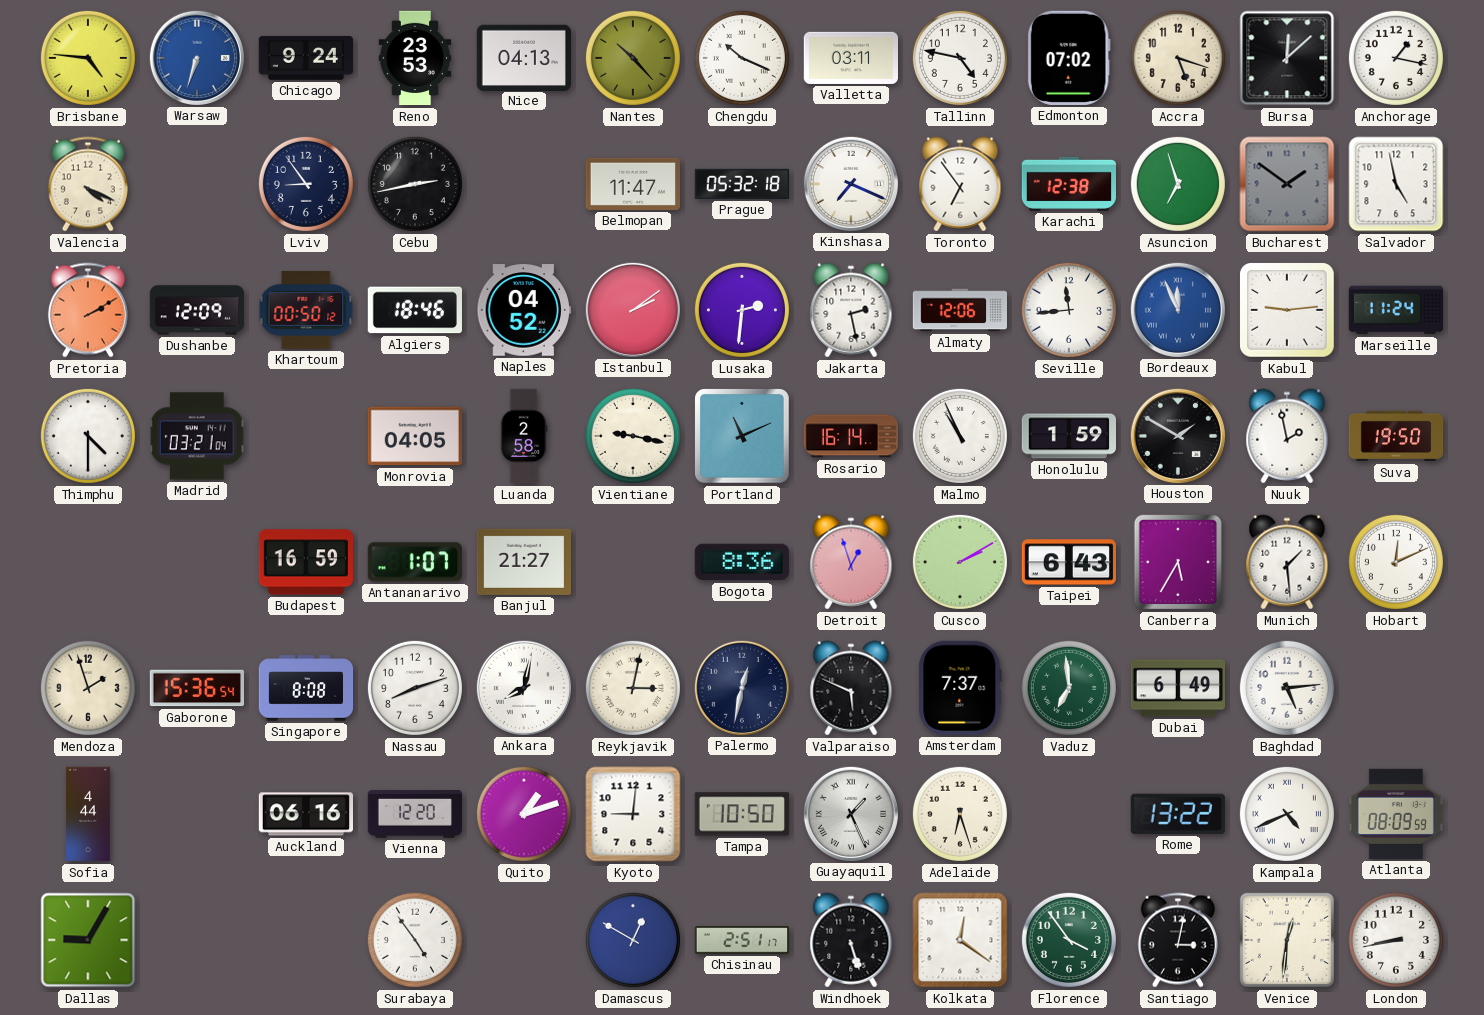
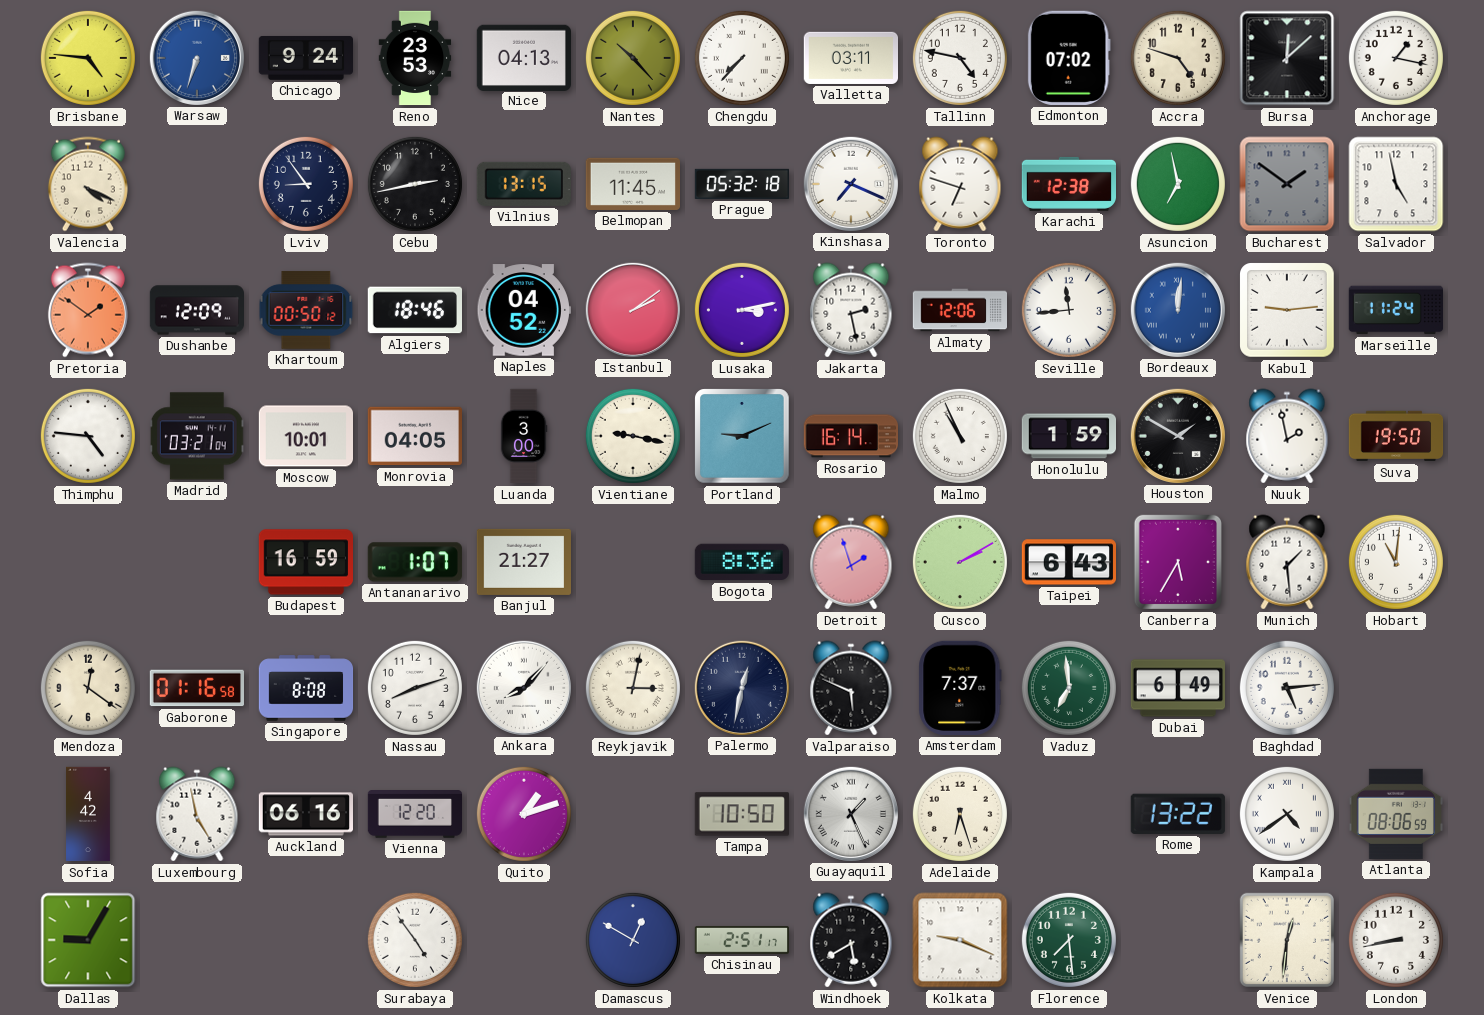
Chengdu: 10:19 -> 7:37
Accra: 5:18 -> 4:48
Vilnius: none -> 13:15
Belmopan: 11:47 -> 11:45
Toronto: 6:54 -> 6:48
Asuncion: 6:57 -> 6:58
Pretoria: 2:10 -> 1:51
Lusaka: 2:31 -> 3:13
Bordeaux: 11:56 -> 12:01
Thimphu: 4:30 -> 4:46
Moscow: none -> 10:01
Luanda: 2:58 -> 3:00
Portland: 11:11 -> 9:11
Detroit: 12:57 -> 1:57
Hobart: 12:11 -> 11:01
Mendoza: 1:57 -> 12:21
Gaborone: 15:36 -> 01:16
Ankara: 8:02 -> 8:07
Sofia: 4:44 -> 4:42
Luxembourg: none -> 4:58
Kyoto: 9:01 -> none
Kampala: 4:41 -> 4:39
Atlanta: 08:09 -> 08:06
Windhoek: 5:27 -> 5:40
Kolkata: 12:21 -> 9:19
Florence: 3:54 -> 7:29
Santiago: 3:02 -> none
